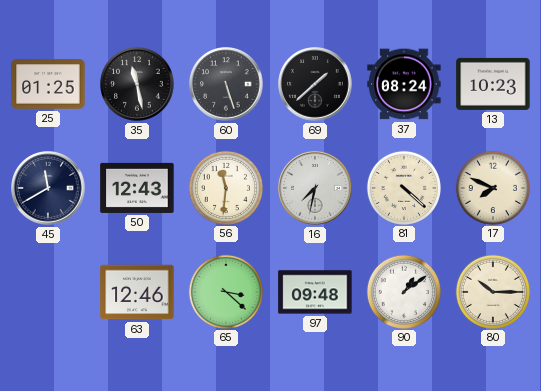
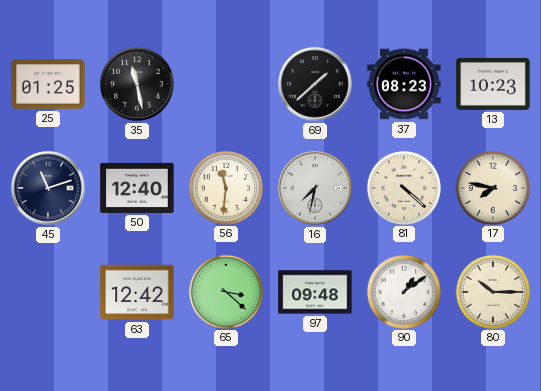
60: 5:27 -> none
37: 08:24 -> 08:23
45: 11:40 -> 11:12
50: 12:43 -> 12:40
17: 7:49 -> 7:47
63: 12:46 -> 12:42
